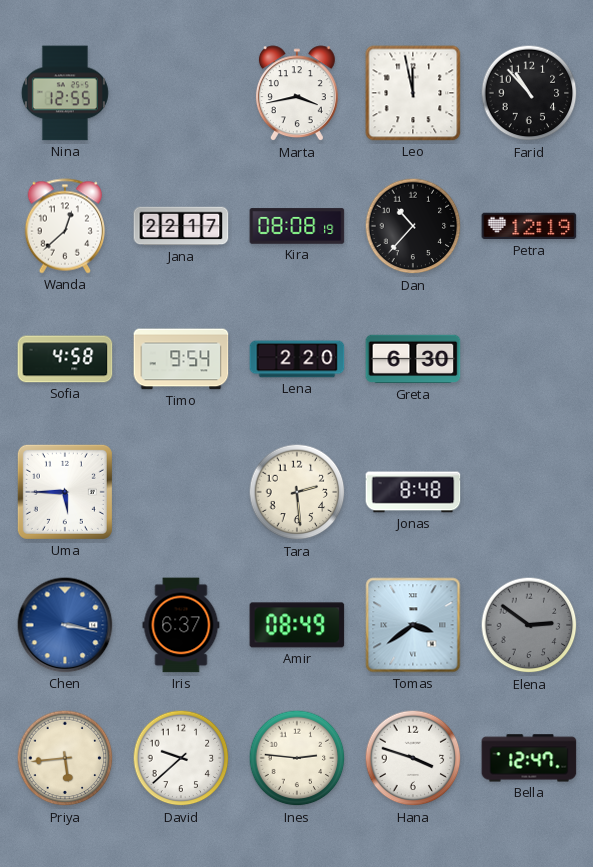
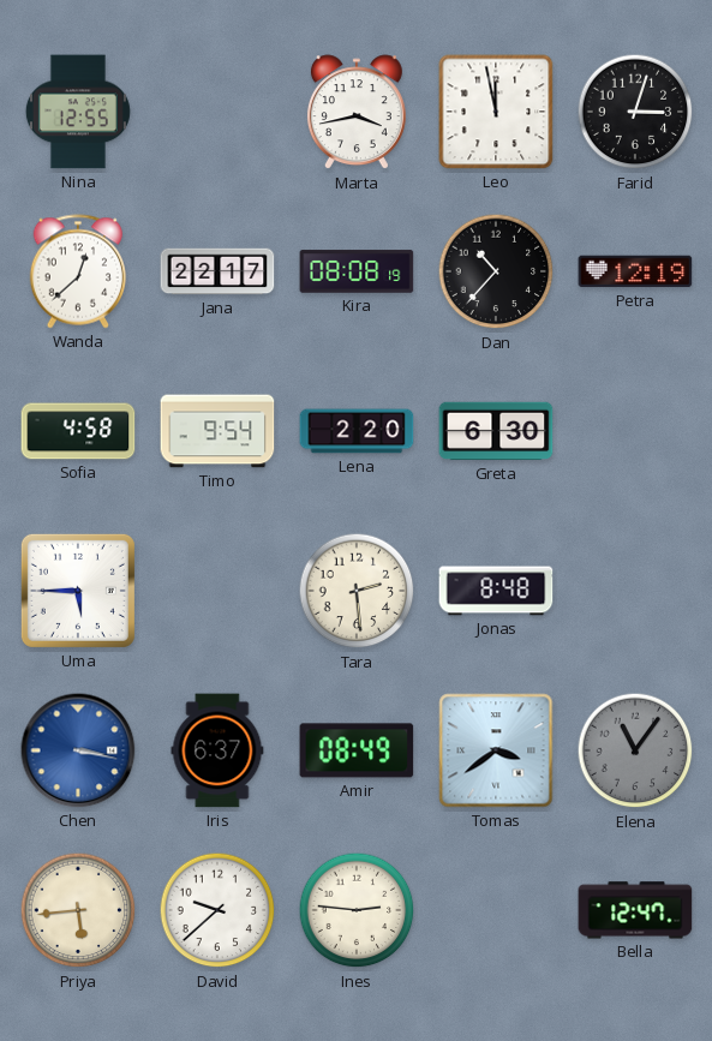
Farid: 10:53 -> 3:03
Elena: 2:51 -> 11:06
Hana: 3:48 -> none
